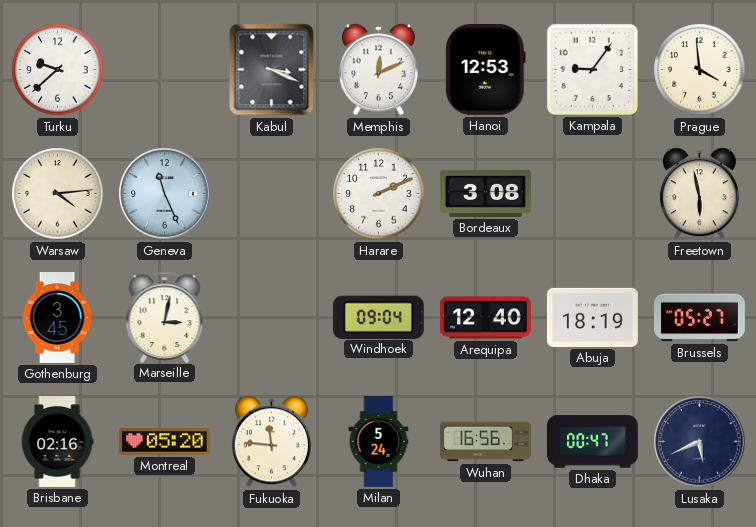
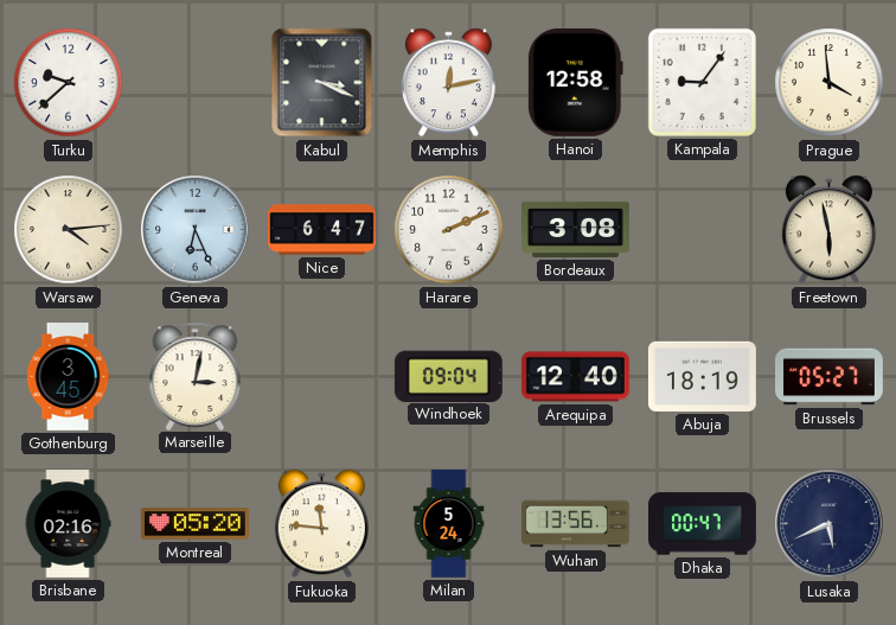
Memphis: 12:11 -> 12:13
Hanoi: 12:53 -> 12:58
Geneva: 11:26 -> 6:26
Nice: none -> 6:47
Wuhan: 16:56 -> 13:56
